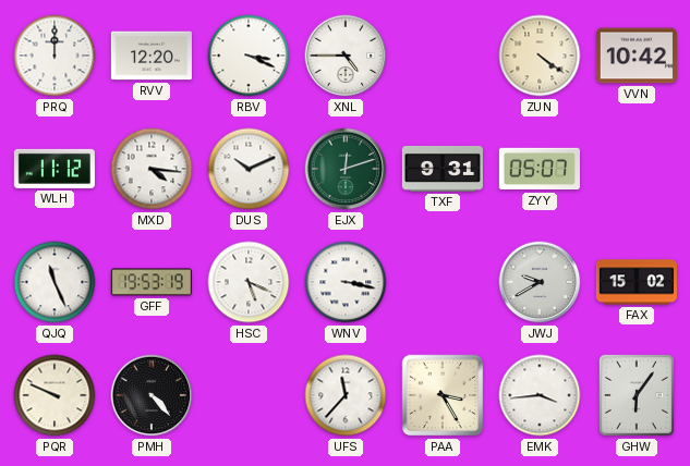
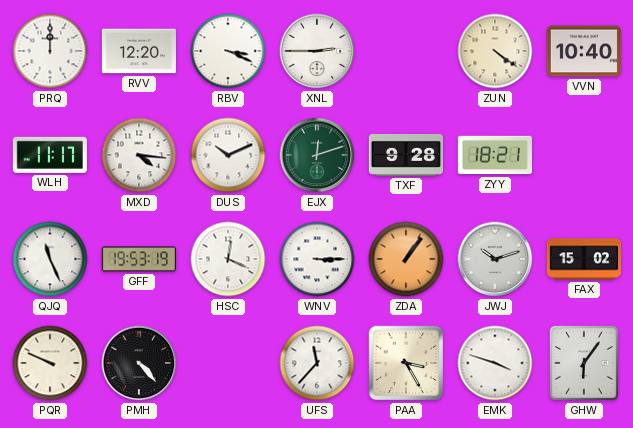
XNL: 4:45 -> 2:45
VVN: 10:42 -> 10:40
WLH: 11:12 -> 11:17
TXF: 9:31 -> 9:28
ZYY: 05:07 -> 18:21
HSC: 5:19 -> 12:19
WNV: 3:17 -> 3:15
ZDA: none -> 1:06
JWJ: 9:40 -> 10:12
EMK: 3:44 -> 3:48
